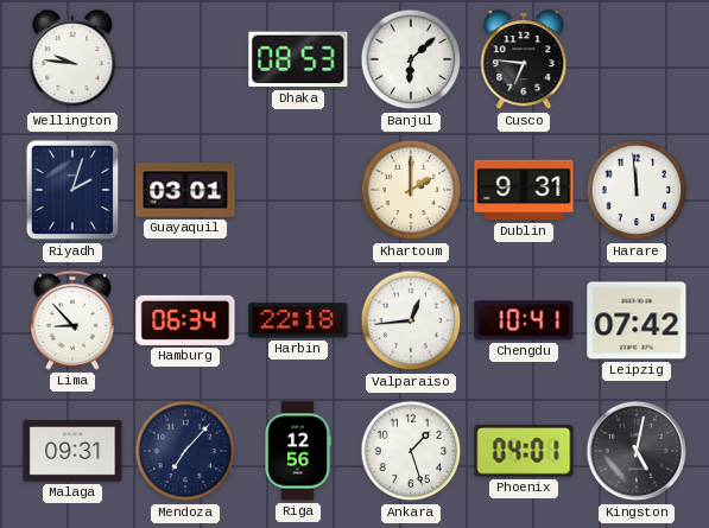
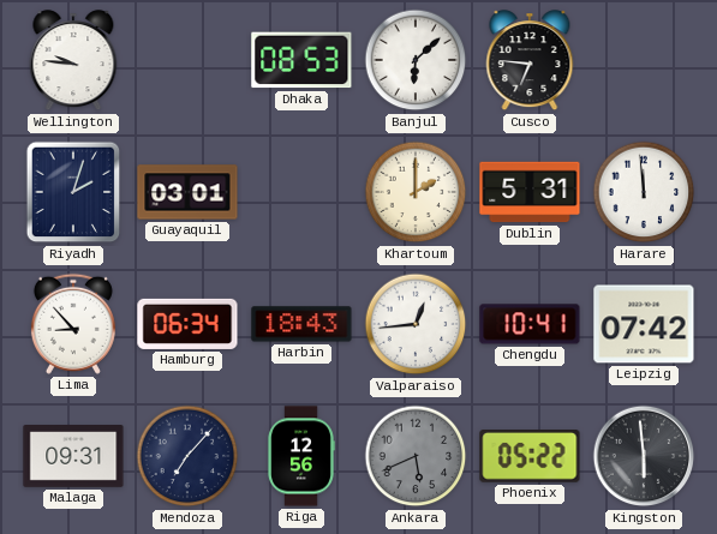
Dublin: 9:31 -> 5:31
Harbin: 22:18 -> 18:43
Ankara: 1:27 -> 5:41
Ankara dial: white -> grey
Phoenix: 04:01 -> 05:22
Kingston: 5:02 -> 5:59
